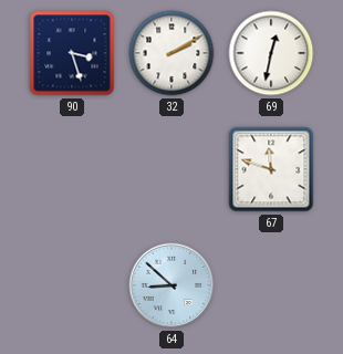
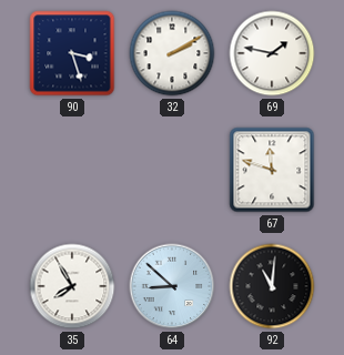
69: 12:32 -> 1:47
35: none -> 7:55
92: none -> 11:01
